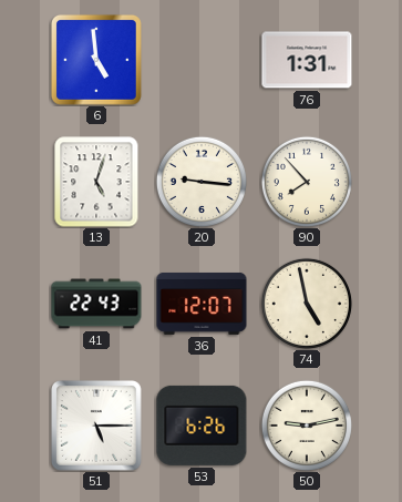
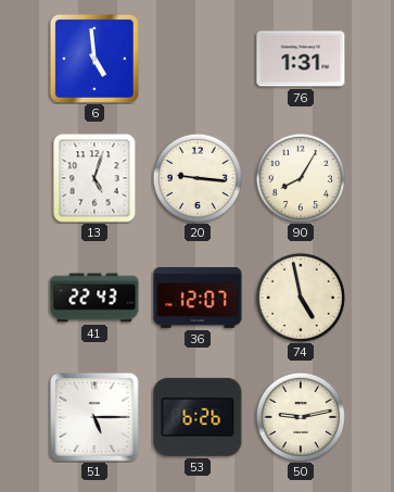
90: 7:53 -> 8:05
